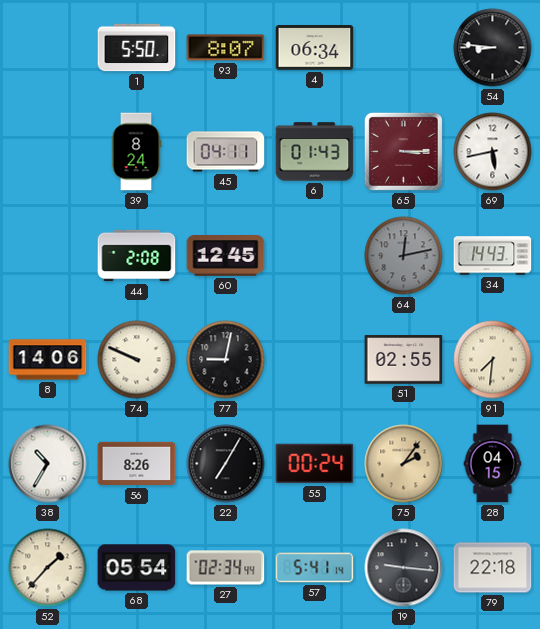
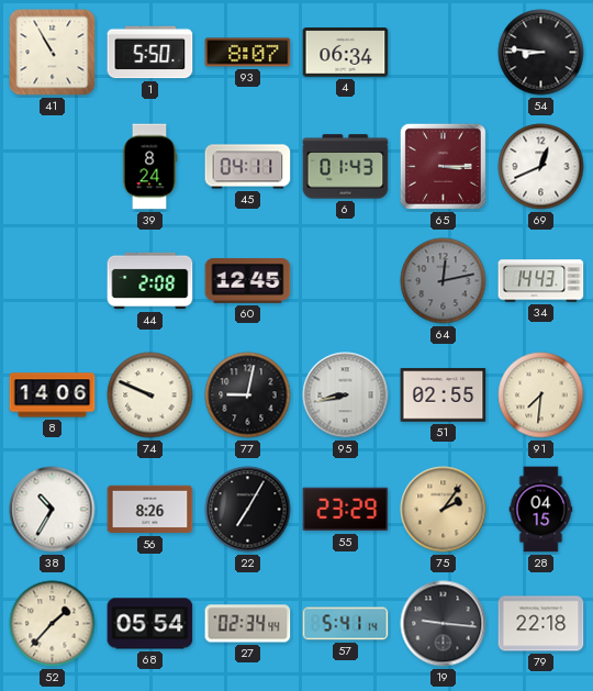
41: none -> 10:55
69: 5:43 -> 12:41
95: none -> 8:43
55: 00:24 -> 23:29
